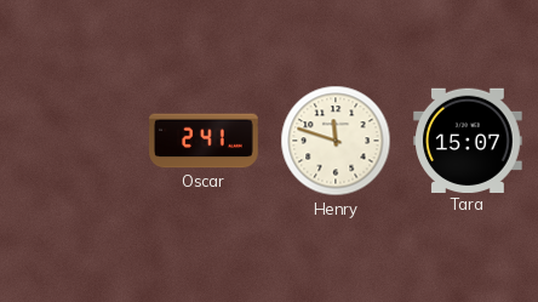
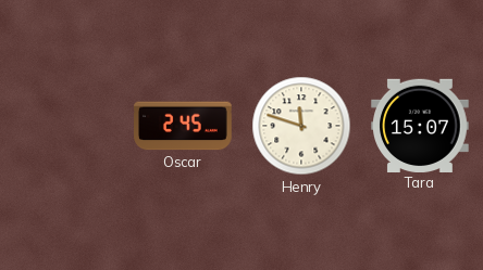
Oscar: 2:41 -> 2:45
